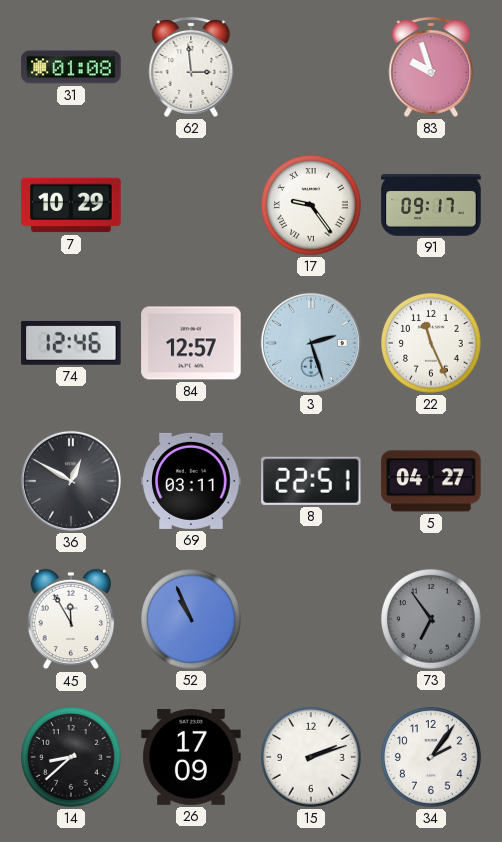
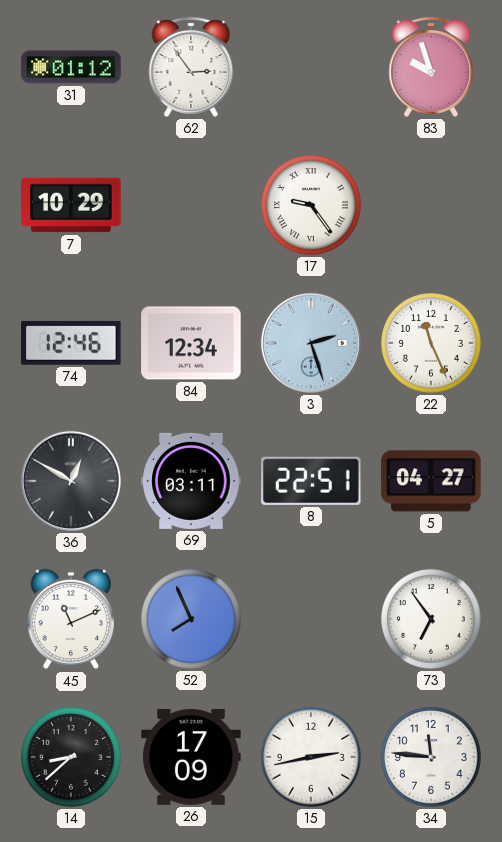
31: 01:08 -> 01:12
62: 2:59 -> 2:54
91: 09:17 -> none
84: 12:57 -> 12:34
45: 11:55 -> 11:11
52: 10:56 -> 7:56
73 dial: grey -> white
15: 2:12 -> 2:43
34: 2:06 -> 11:46
